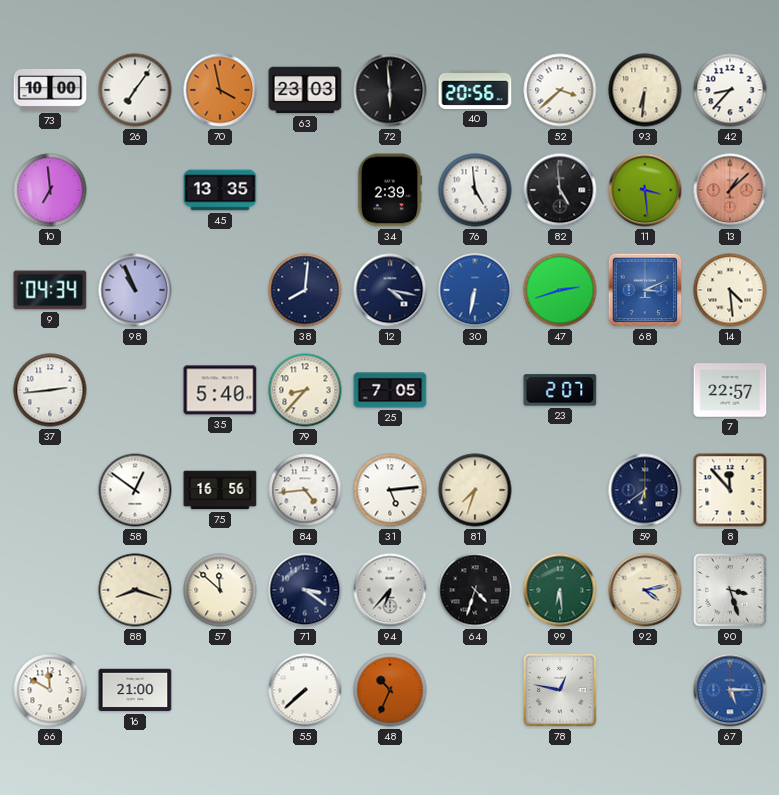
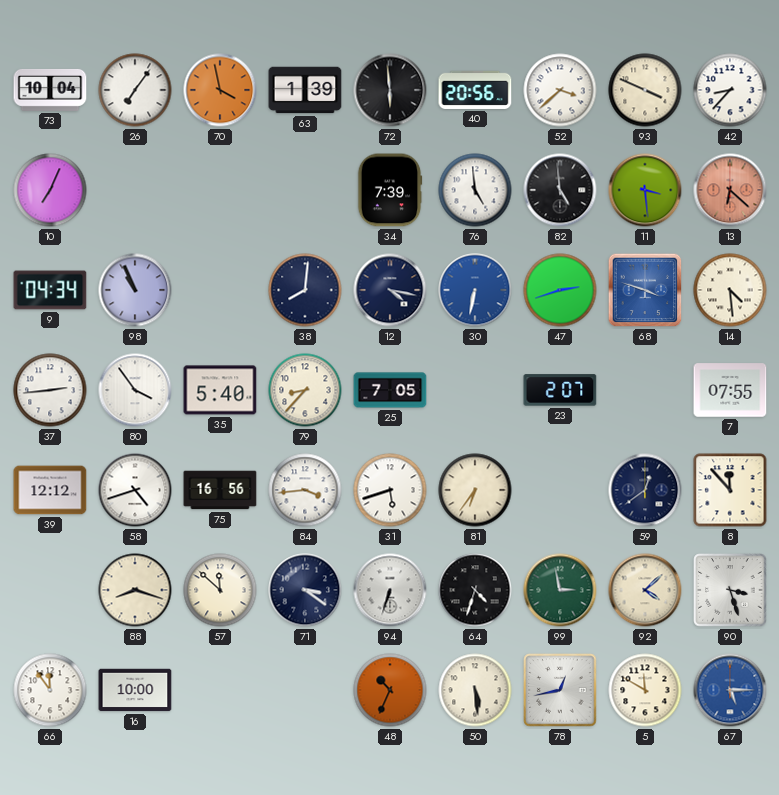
73: 10:00 -> 10:04
63: 23:03 -> 1:39
93: 6:31 -> 3:49
10: 6:59 -> 7:04
45: 13:35 -> none
34: 2:39 -> 7:39
13: 1:08 -> 6:22
68: 3:11 -> 3:48
80: none -> 3:54
7: 22:57 -> 07:55
39: none -> 12:12
58: 12:51 -> 4:42
84: 4:44 -> 3:44
31: 5:14 -> 5:42
81: 7:33 -> 6:36
59: 6:39 -> 12:39
94: 6:37 -> 6:33
99: 6:29 -> 2:58
92: 4:13 -> 4:08
66: 11:50 -> 11:54
16: 21:00 -> 10:00
55: 7:38 -> none
50: none -> 5:29
78: 12:47 -> 12:43
5: none -> 11:50
